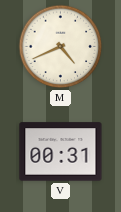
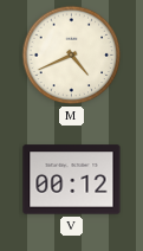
V: 00:31 -> 00:12
